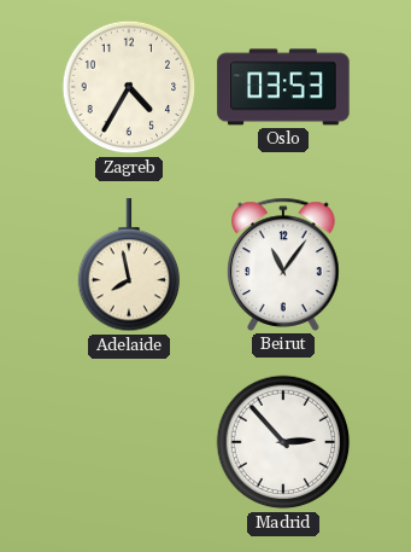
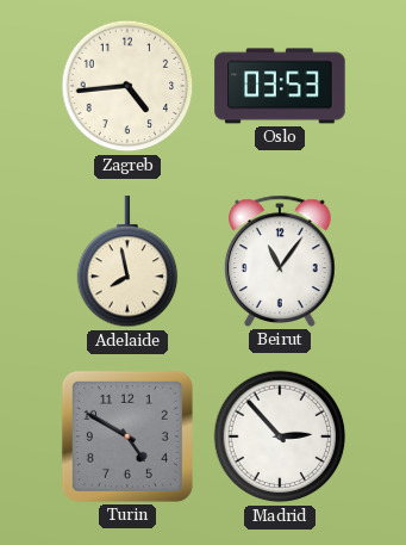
Zagreb: 4:35 -> 4:44
Turin: none -> 4:50
